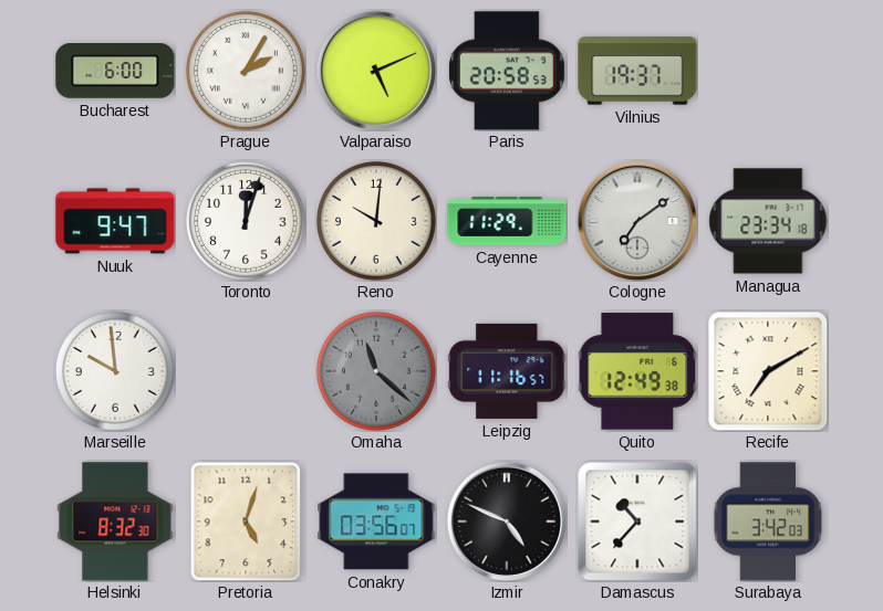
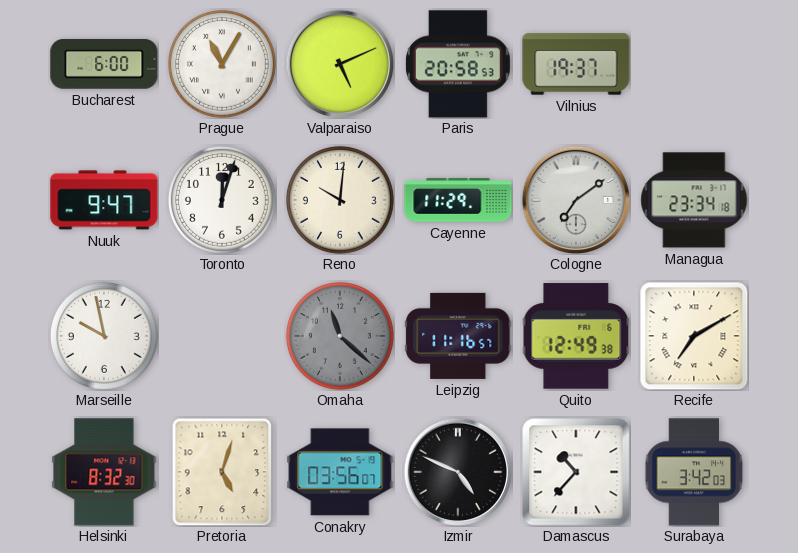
Prague: 2:05 -> 11:05
Marseille: 9:59 -> 9:58
